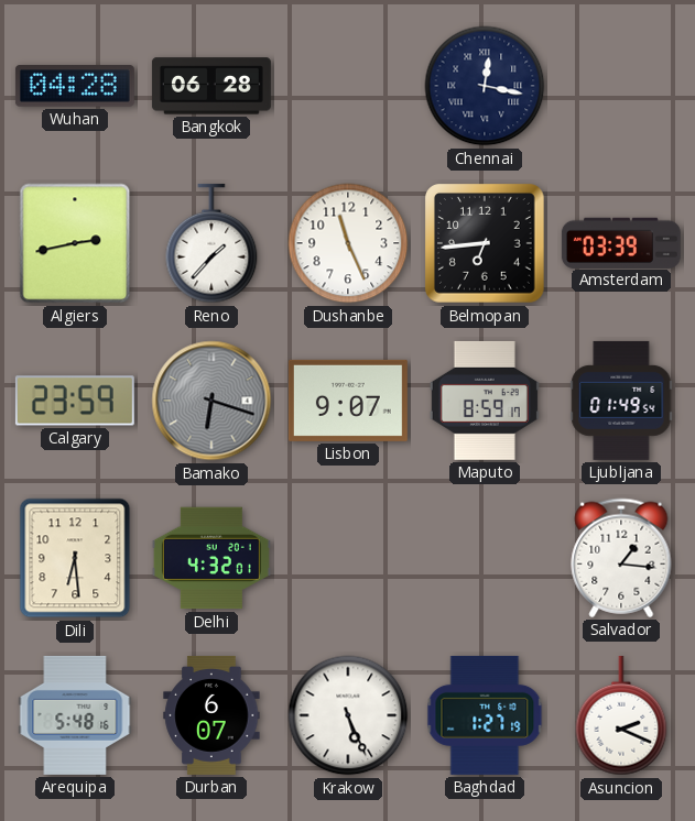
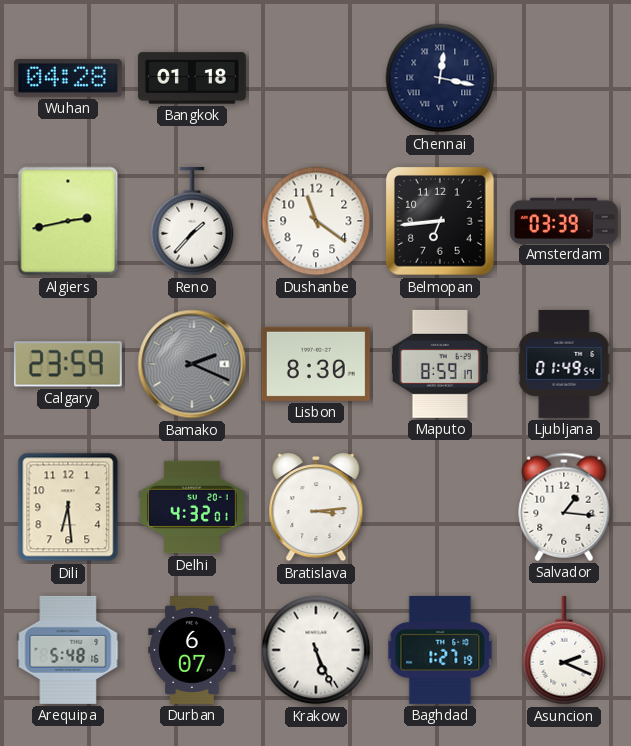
Bangkok: 06:28 -> 01:18
Dushanbe: 11:26 -> 11:21
Bamako: 6:18 -> 2:19
Lisbon: 9:07 -> 8:30
Bratislava: none -> 3:14
